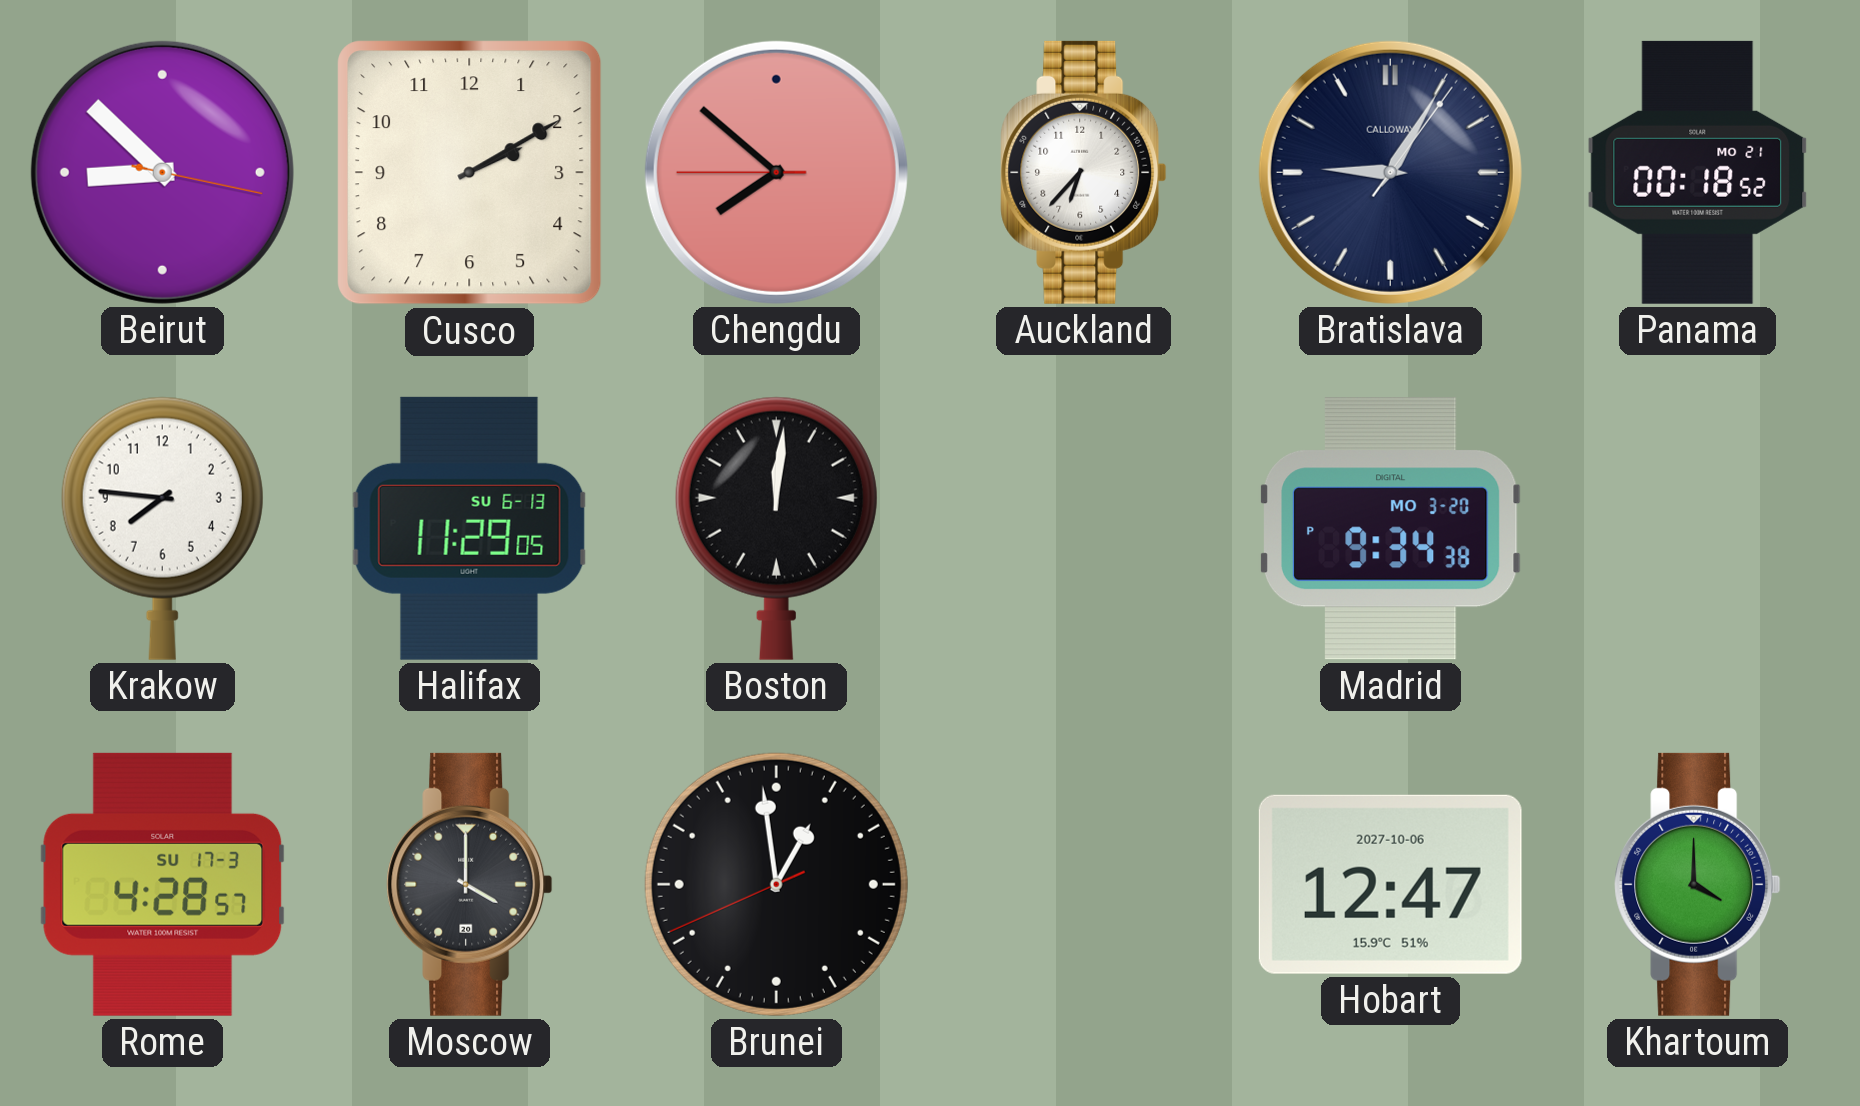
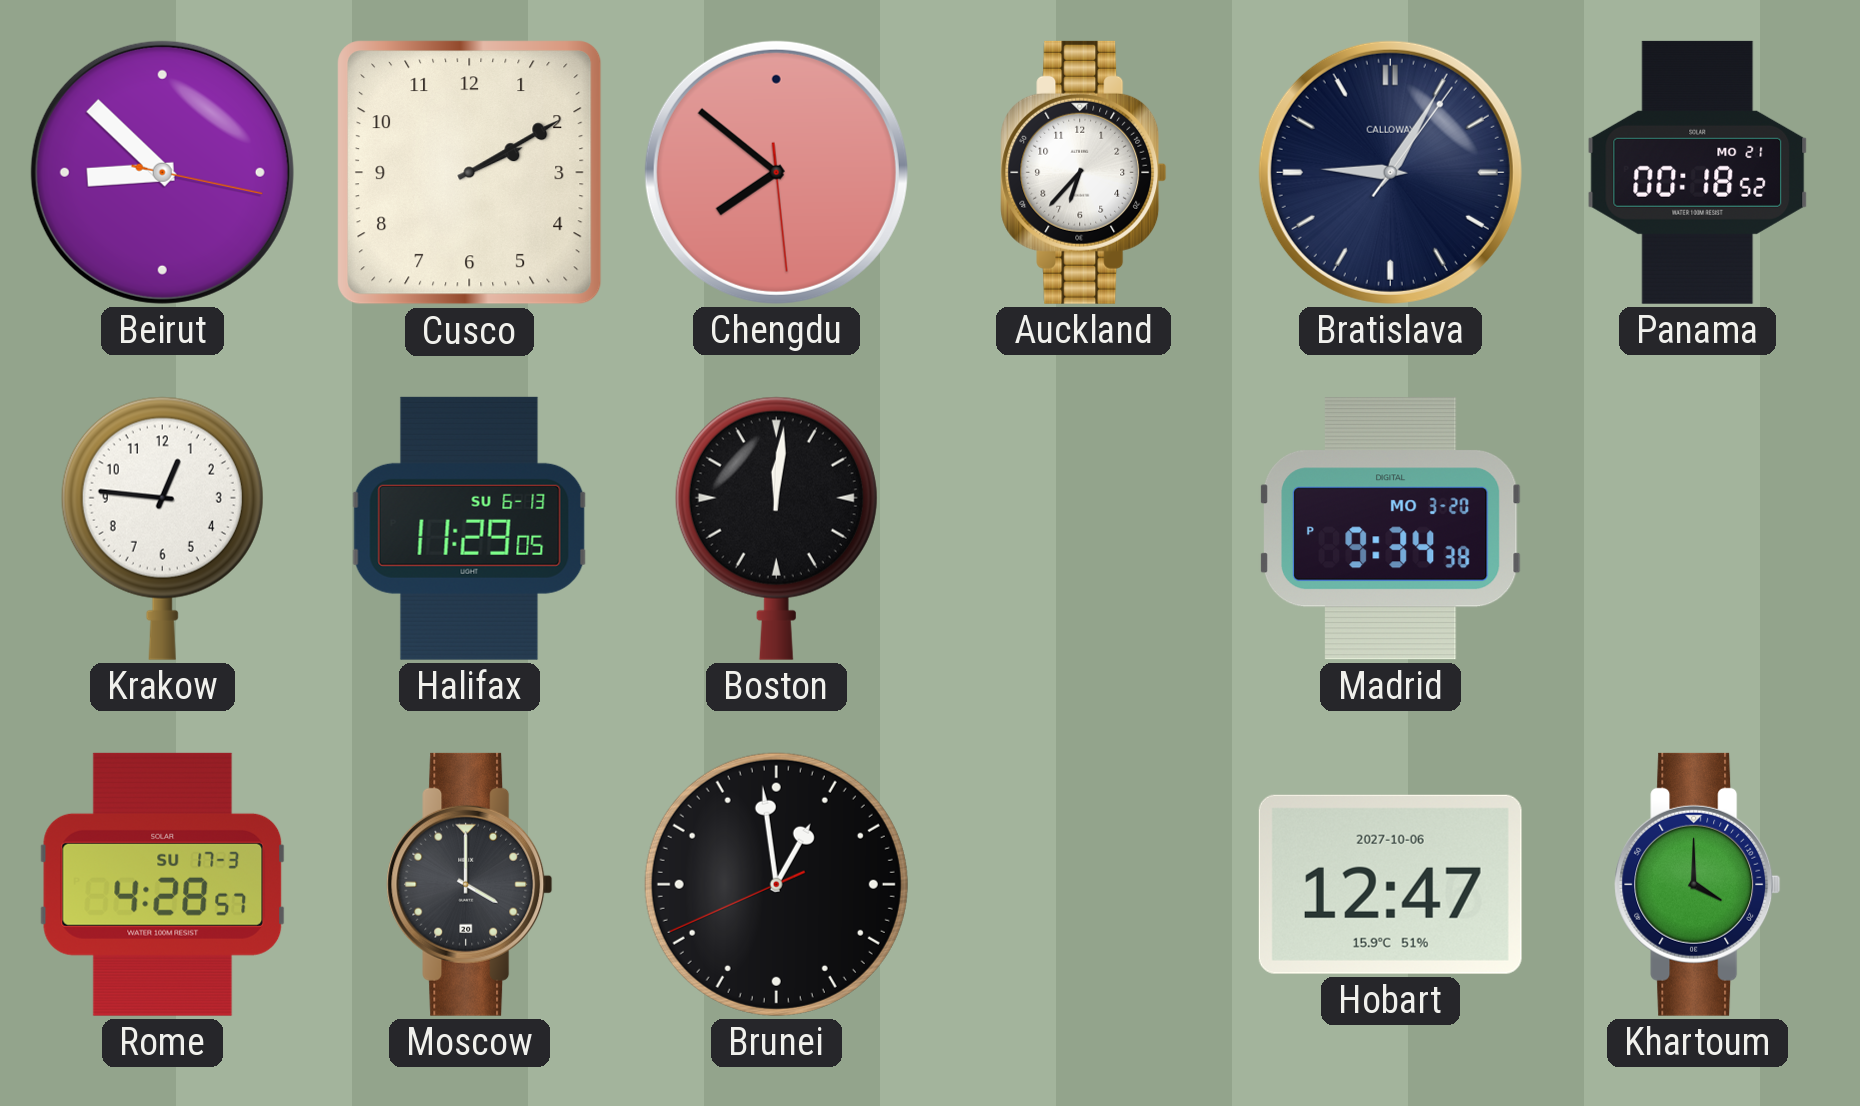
Chengdu: 7:51:45 -> 7:51:29
Krakow: 7:46 -> 12:46
